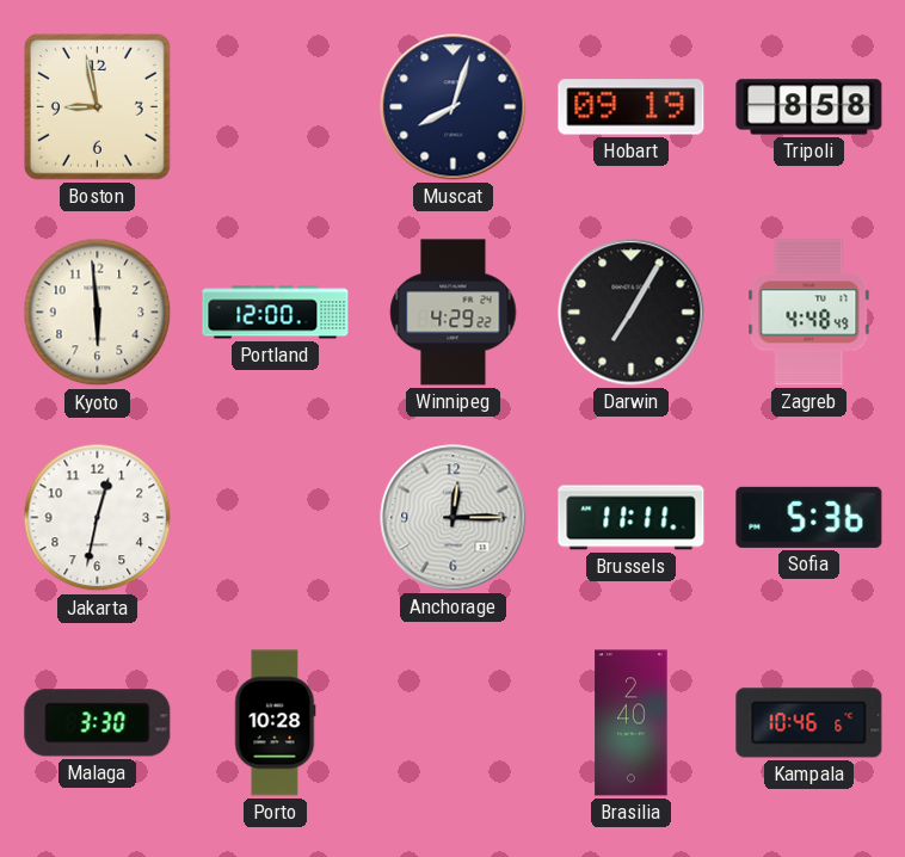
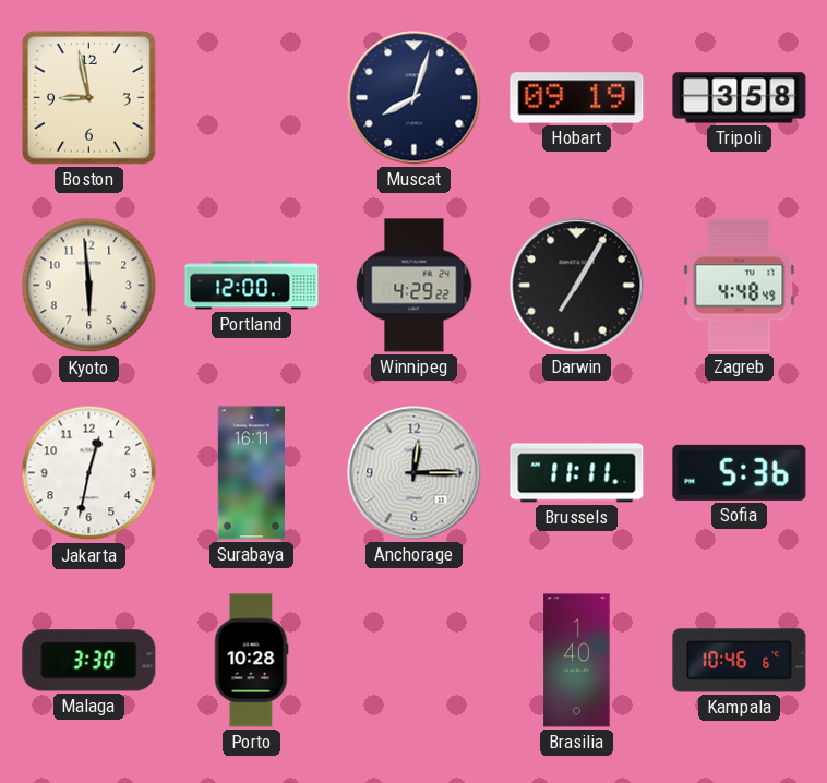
Tripoli: 8:58 -> 3:58
Surabaya: none -> 16:11
Brasilia: 2:40 -> 1:40
